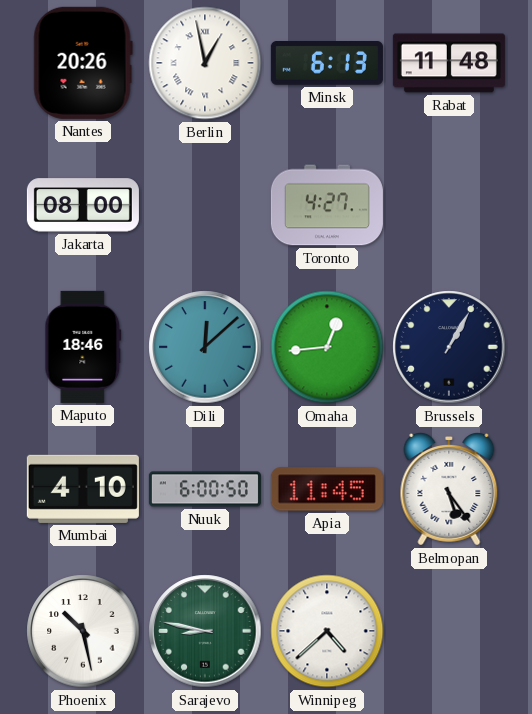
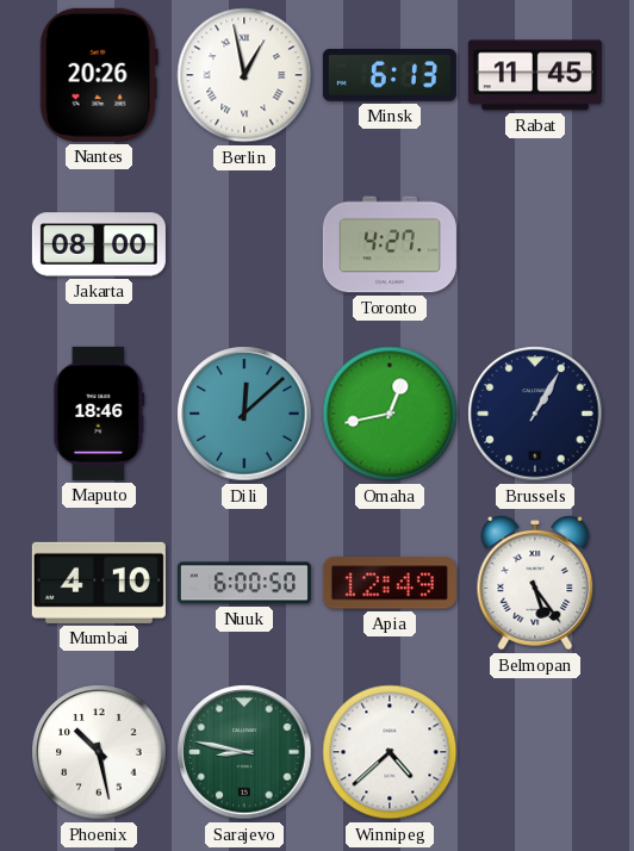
Rabat: 11:48 -> 11:45
Omaha: 12:44 -> 12:43
Apia: 11:45 -> 12:49
